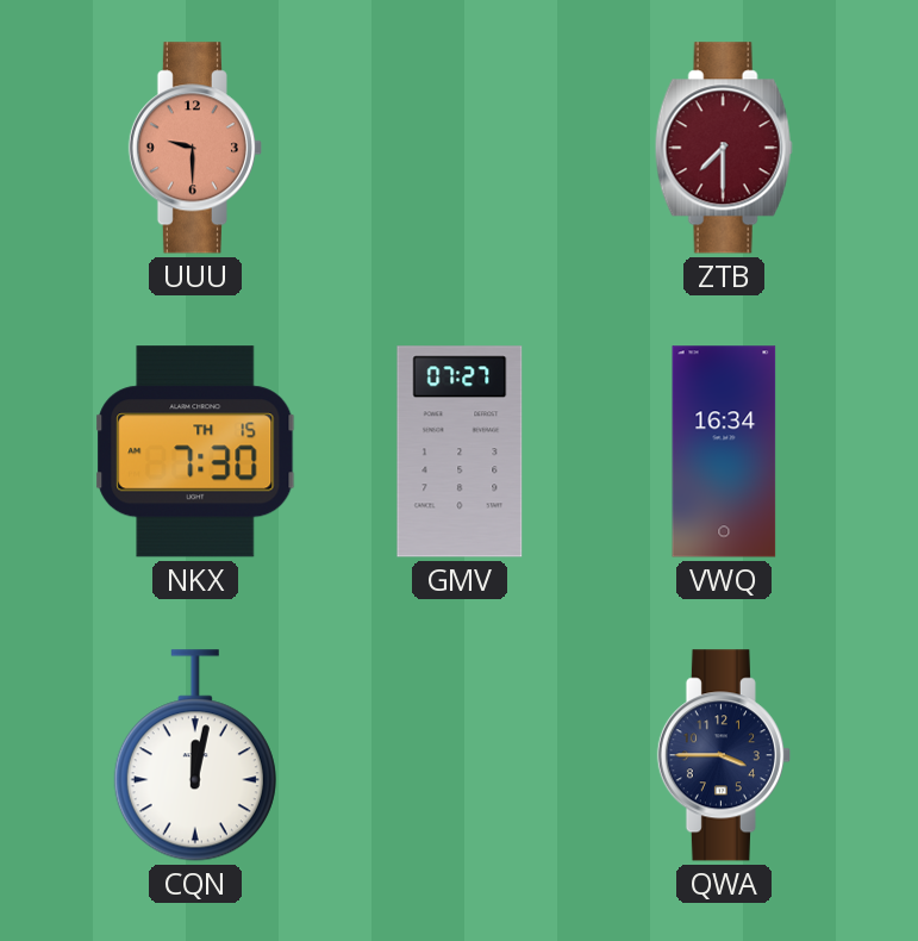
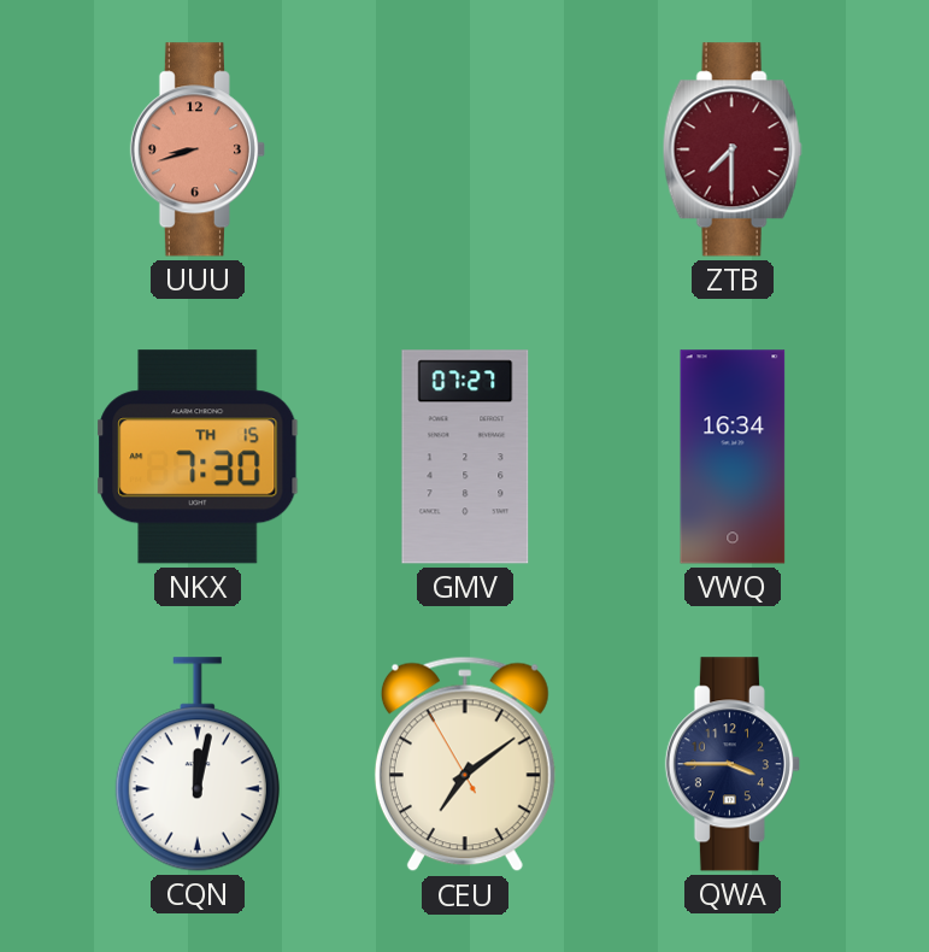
UUU: 9:30 -> 8:42
CEU: none -> 7:08
